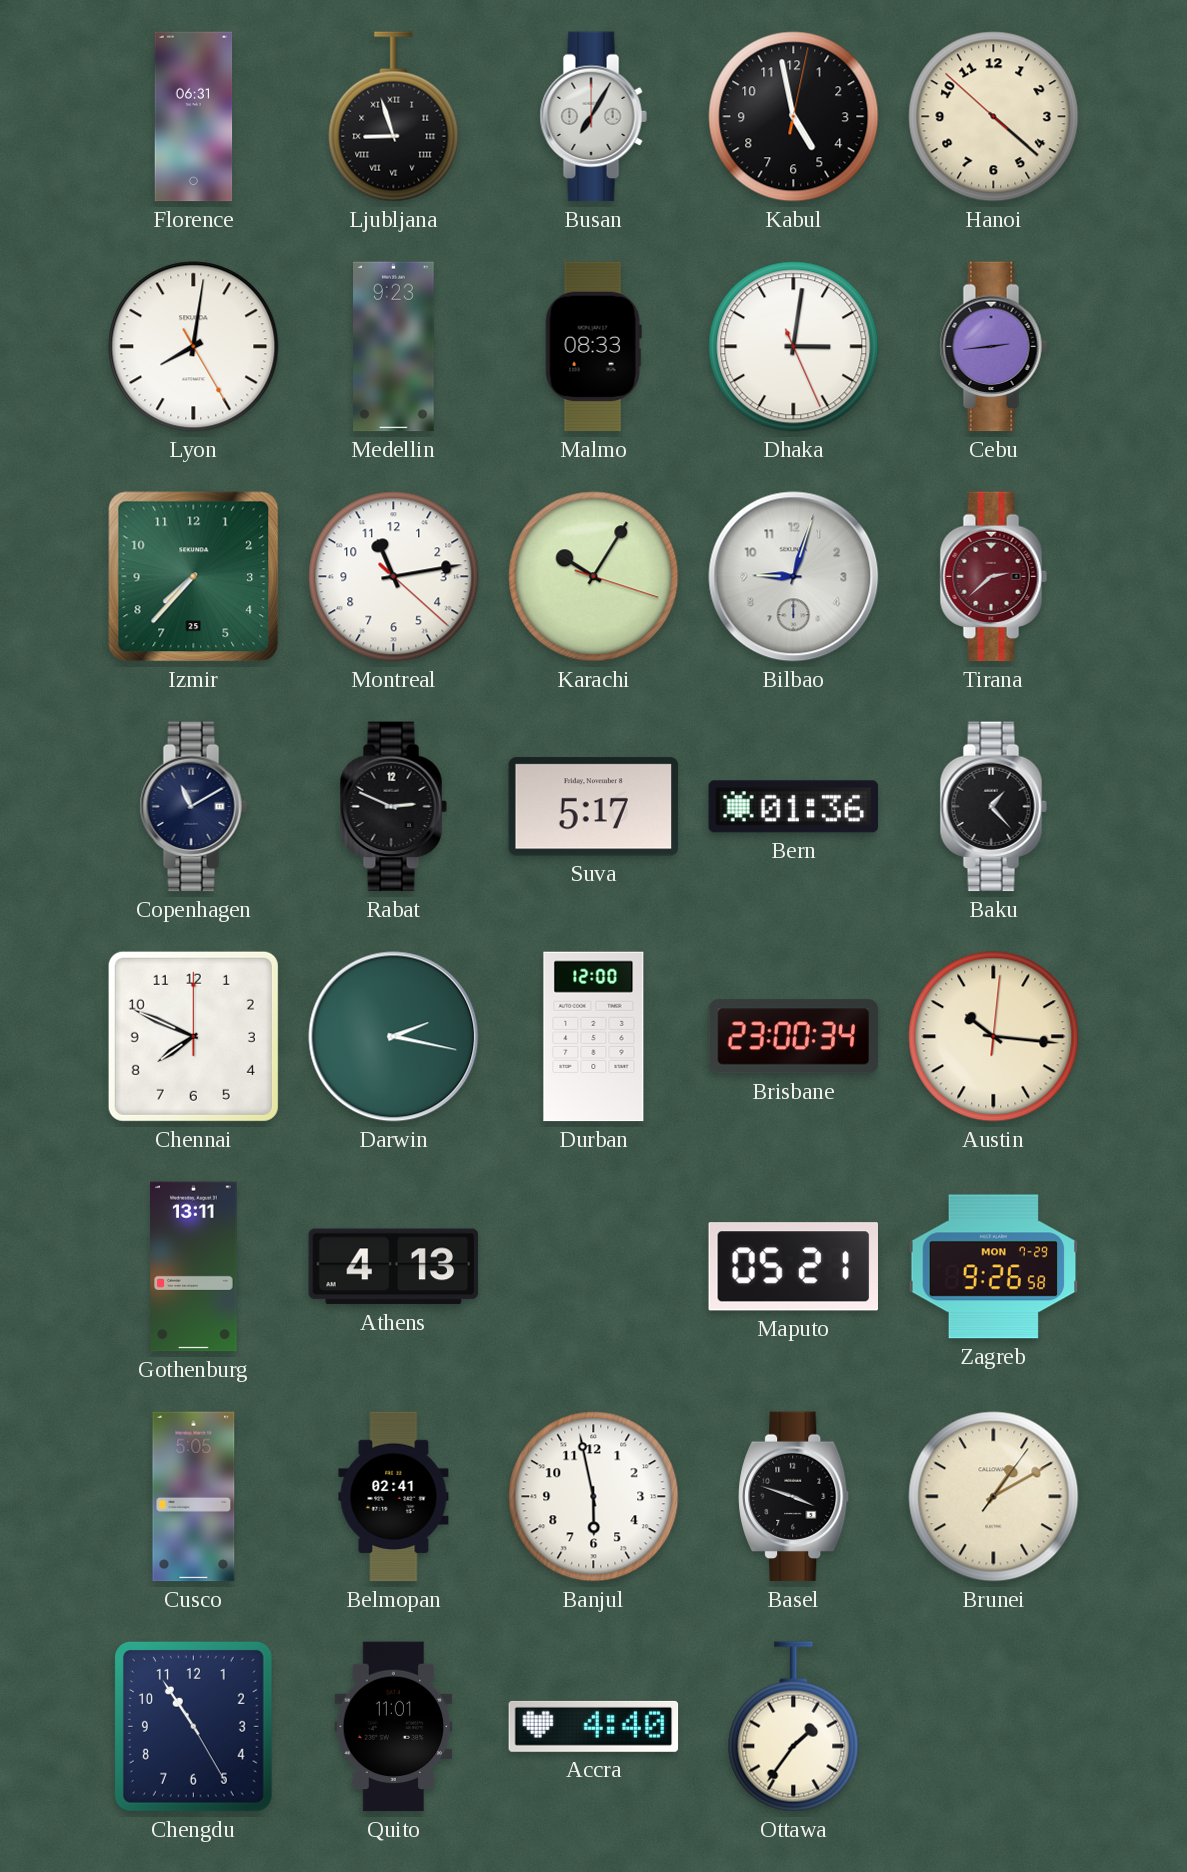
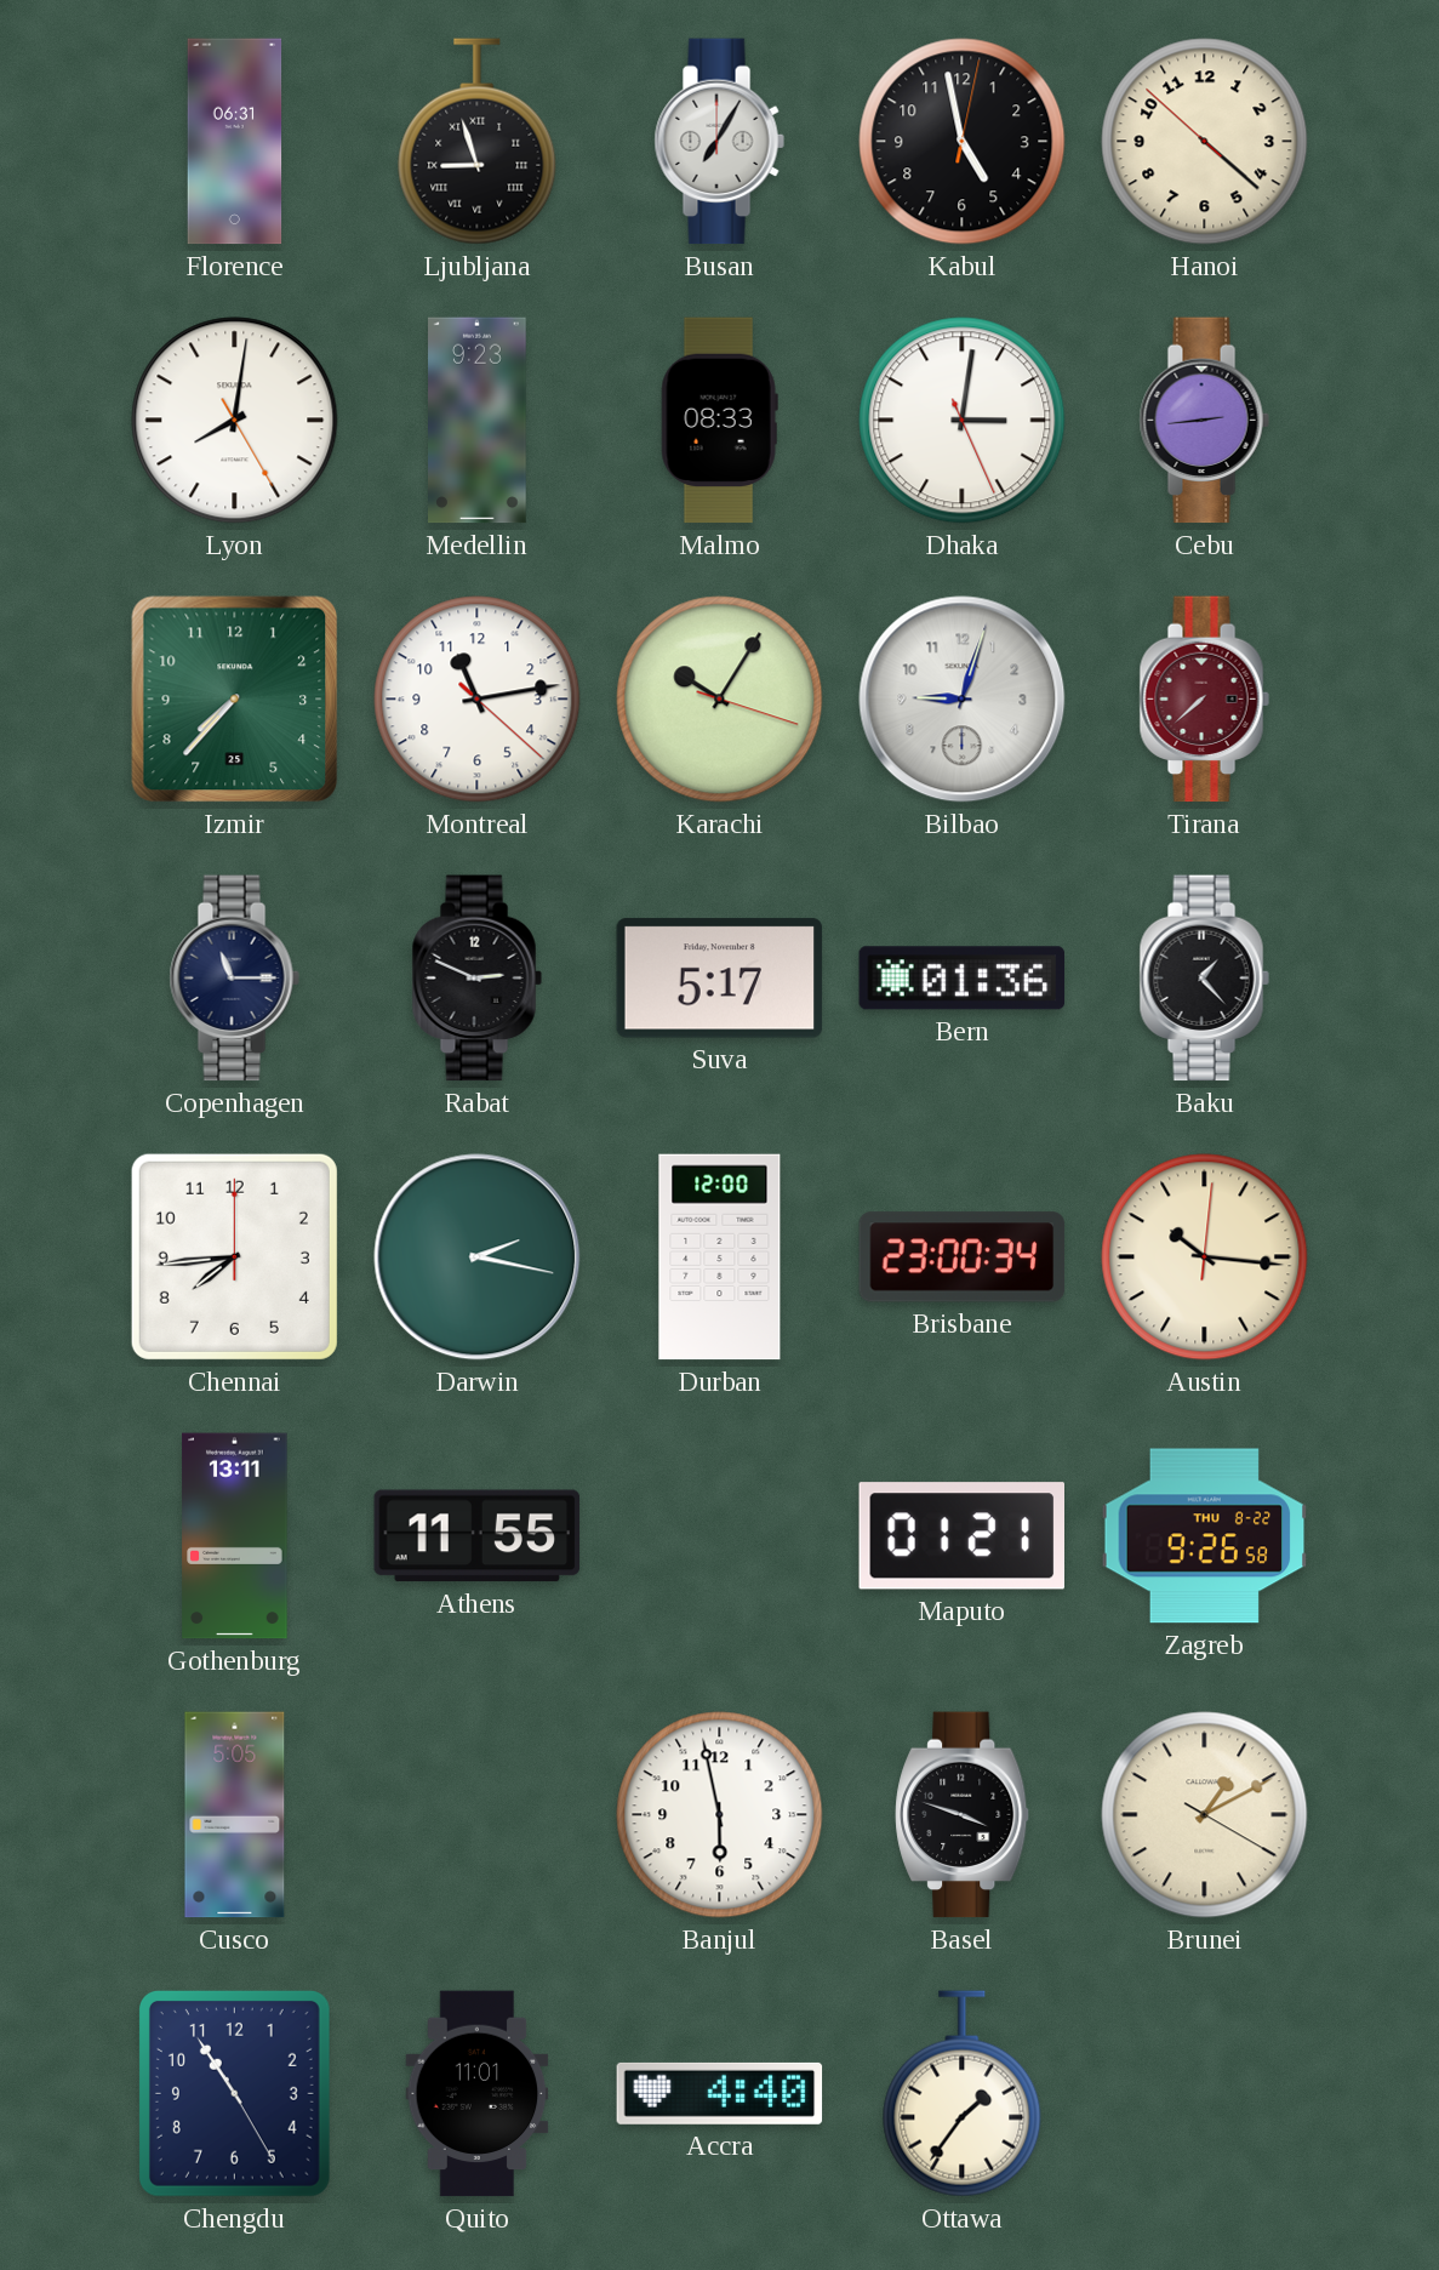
Tirana: 2:38 -> 7:38
Copenhagen: 11:10 -> 11:15
Chennai: 7:49 -> 7:44
Athens: 4:13 -> 11:55
Maputo: 05:21 -> 01:21
Zagreb date: MON 7-29 -> THU 8-22
Belmopan: 02:41 -> none
Brunei: 1:10:06 -> 1:10:20
